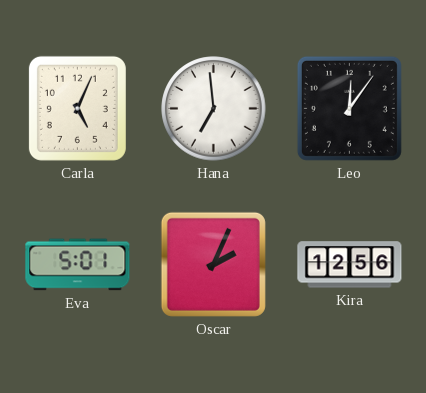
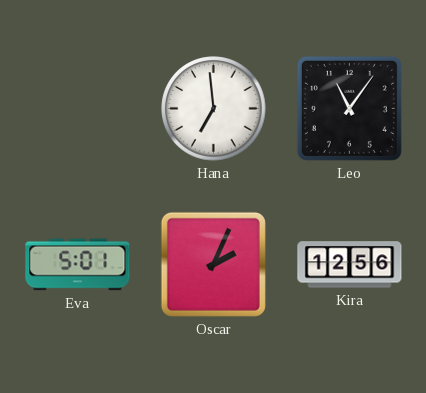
Carla: 5:04 -> none
Leo: 12:06 -> 11:06
